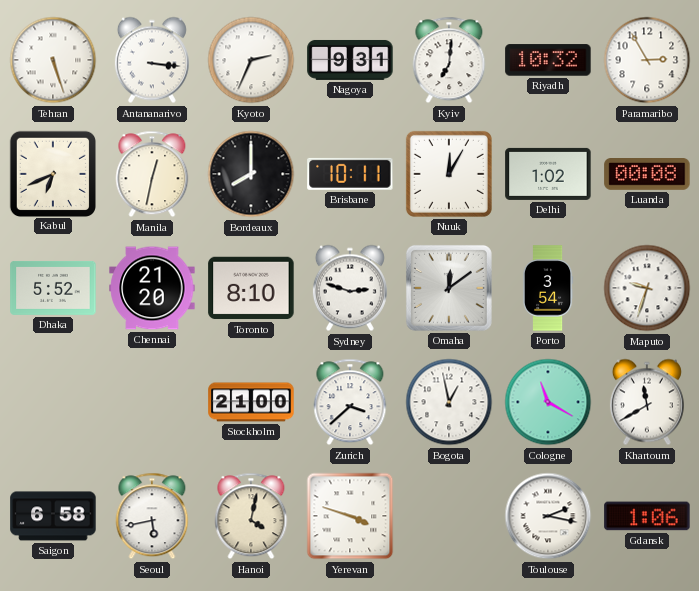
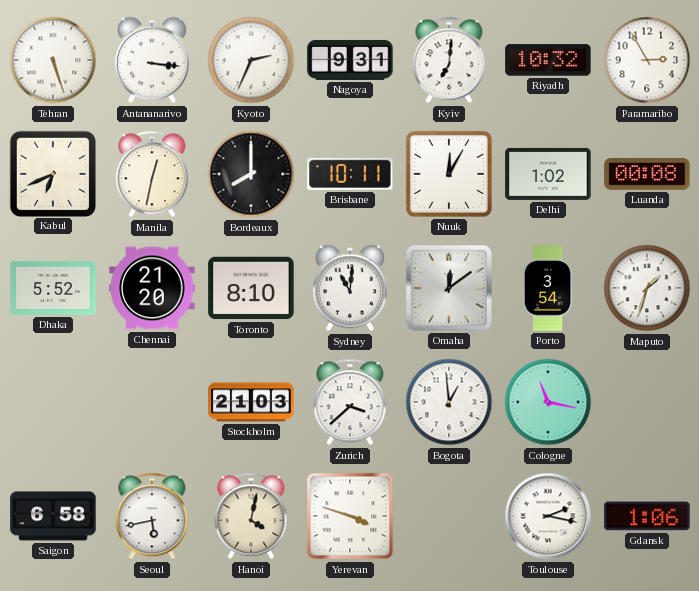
Sydney: 2:48 -> 11:01
Maputo: 9:33 -> 1:33
Stockholm: 21:00 -> 21:03
Bogota: 12:58 -> 12:59
Cologne: 11:20 -> 11:17
Khartoum: 11:40 -> none
